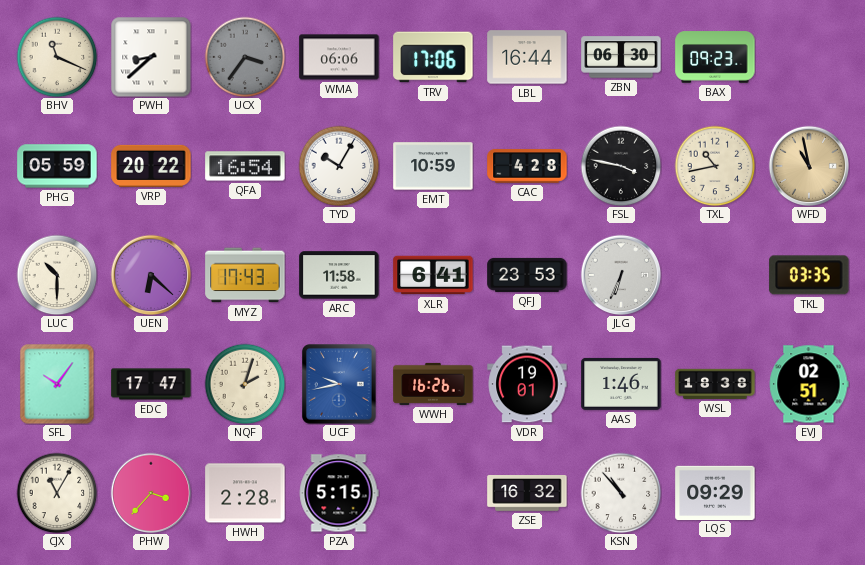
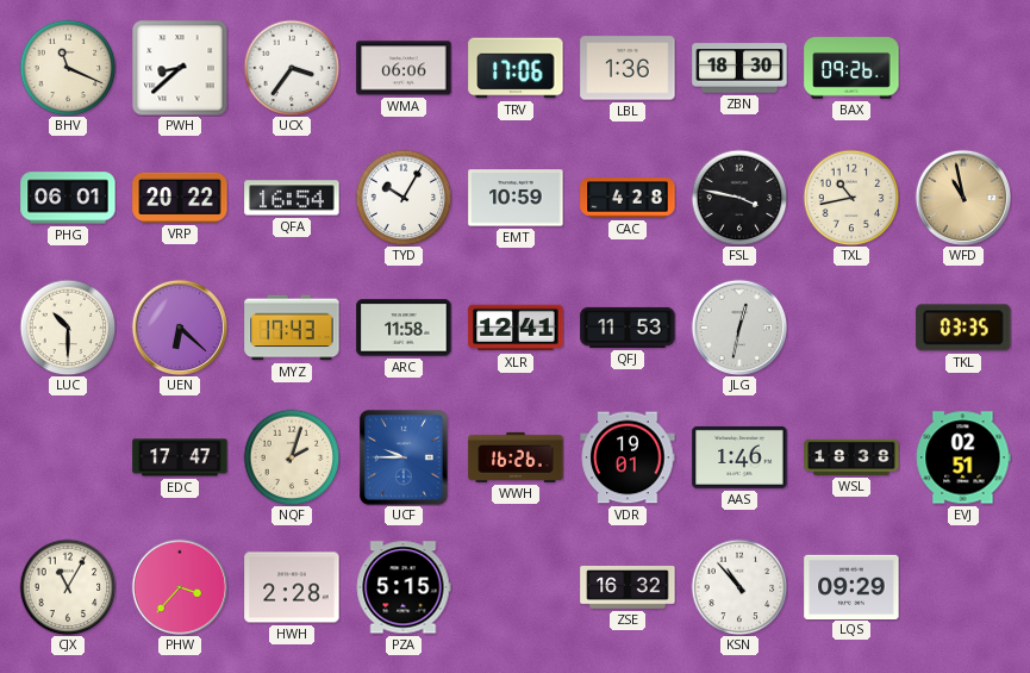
UCX dial: grey -> white
LBL: 16:44 -> 1:36
ZBN: 06:30 -> 18:30
BAX: 09:23 -> 09:26
PHG: 05:59 -> 06:01
XLR: 6:41 -> 12:41
QFJ: 23:53 -> 11:53
JLG: 6:34 -> 12:32
SFL: 10:06 -> none
UCF: 9:43 -> 9:45
